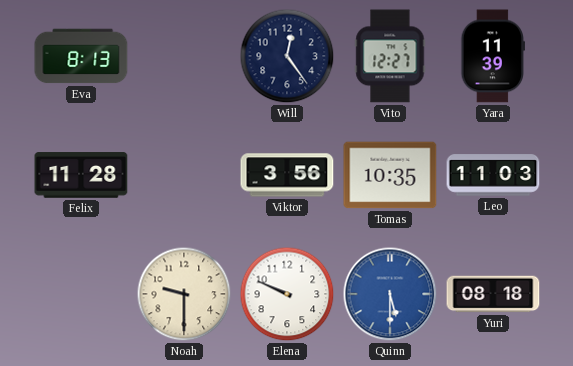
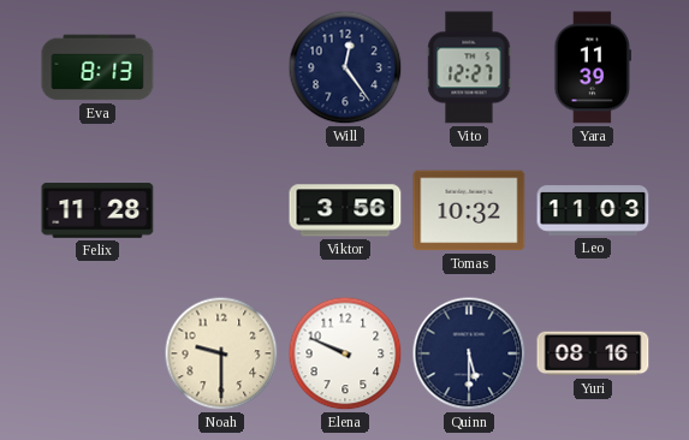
Tomas: 10:35 -> 10:32
Quinn dial: blue -> navy
Yuri: 08:18 -> 08:16
